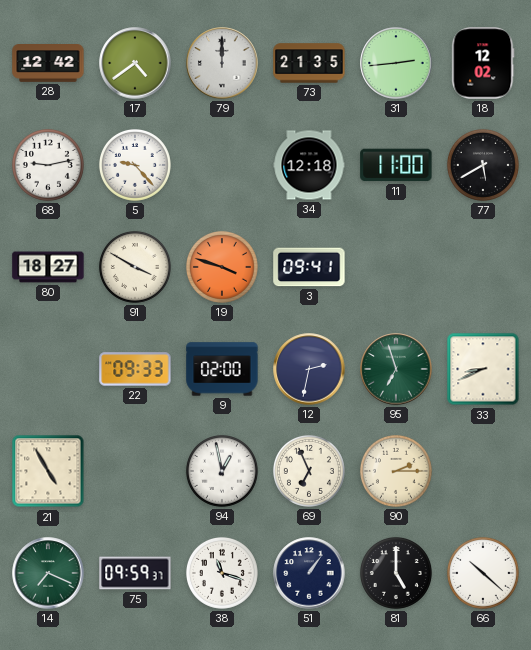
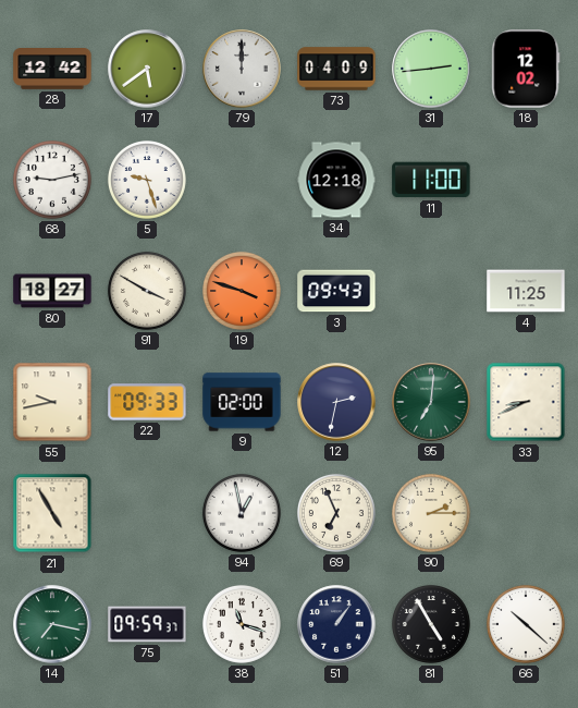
17: 4:39 -> 5:39
73: 21:35 -> 04:09
5: 9:23 -> 9:27
77: 5:40 -> none
3: 09:41 -> 09:43
4: none -> 11:25
55: none -> 9:43
95: 6:57 -> 7:01
14: 7:19 -> 7:17
81: 5:00 -> 4:55
